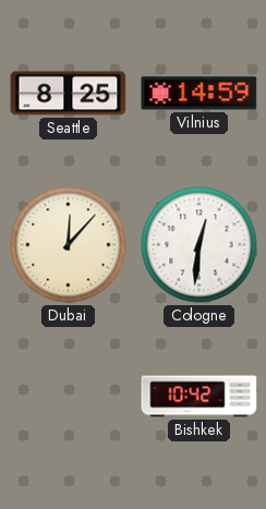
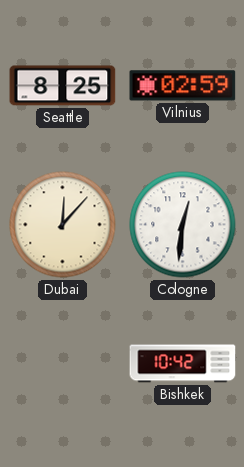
Vilnius: 14:59 -> 02:59
